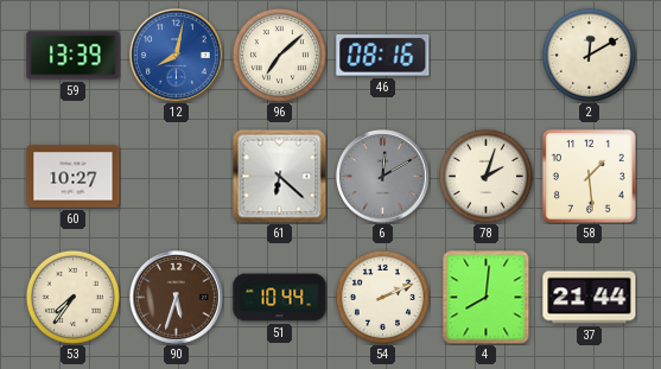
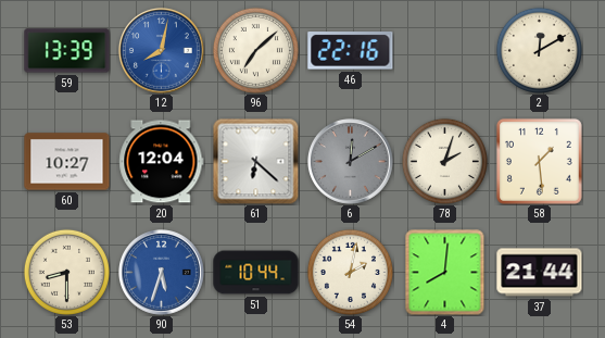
46: 08:16 -> 22:16
20: none -> 12:04
53: 7:36 -> 8:30
90 dial: brown -> blue
54: 2:11 -> 2:02
